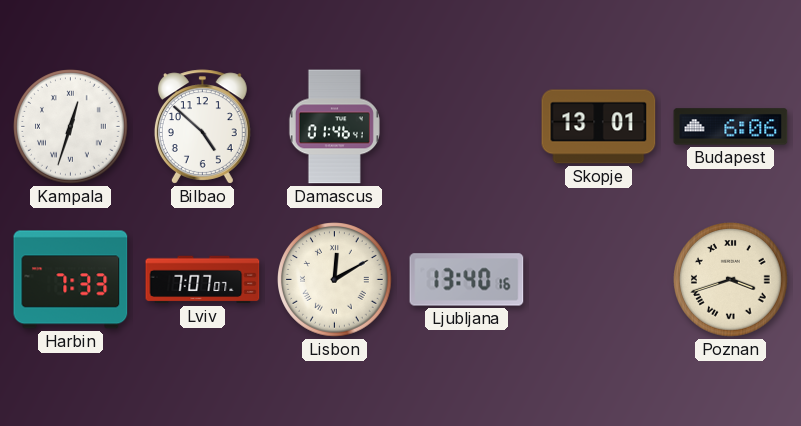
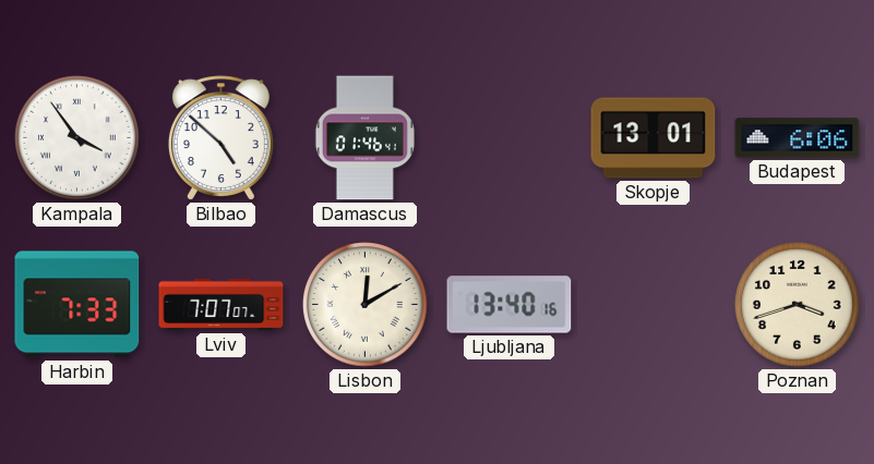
Kampala: 12:33 -> 3:54
Poznan numerals: Roman -> Arabic
